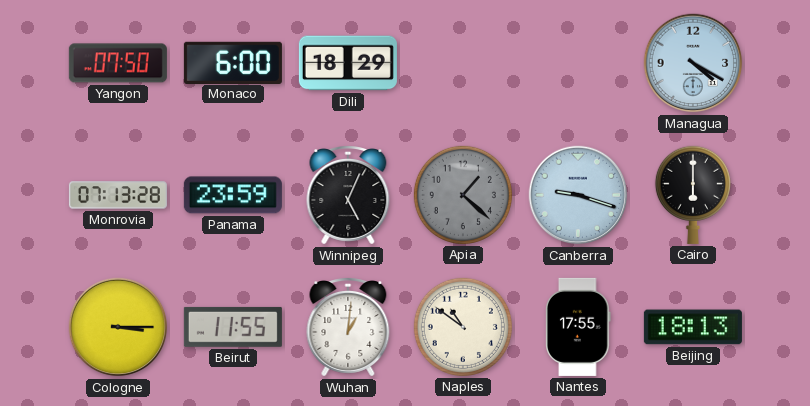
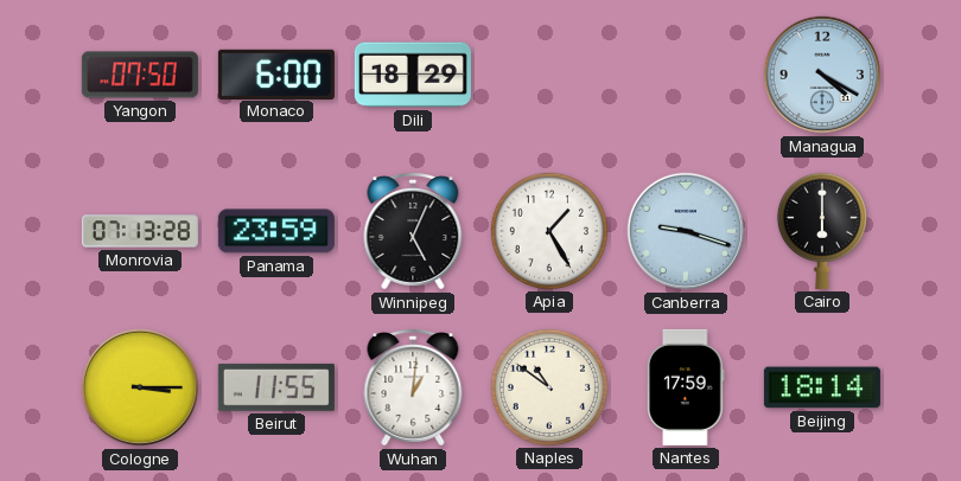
Apia: 1:22 -> 1:25
Apia dial: grey -> white
Nantes: 17:55 -> 17:59
Beijing: 18:13 -> 18:14
